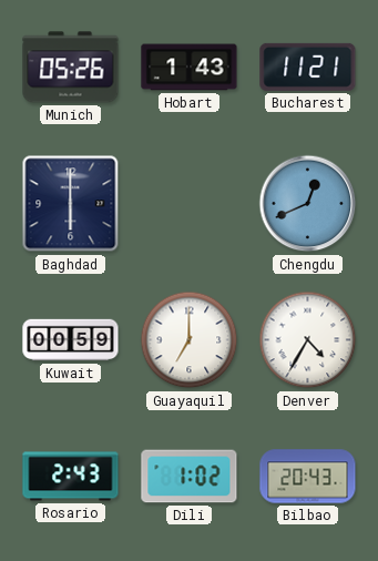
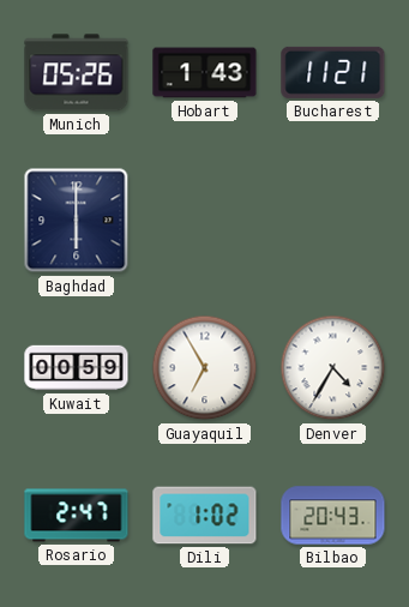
Chengdu: 12:41 -> none
Guayaquil: 7:00 -> 6:55
Rosario: 2:43 -> 2:47
